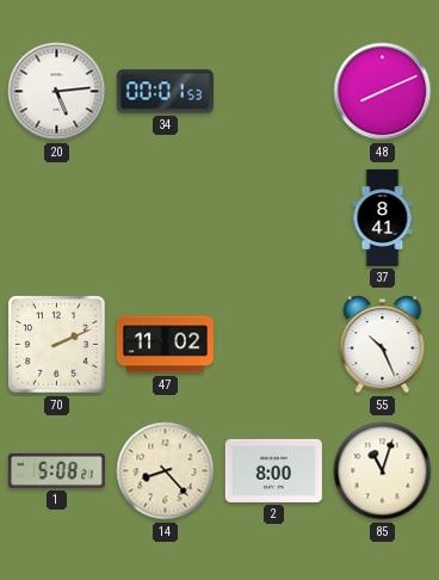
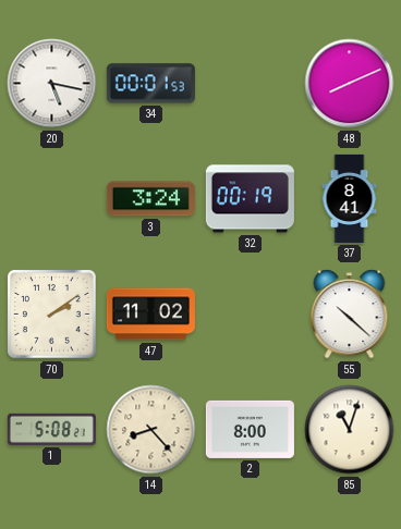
20: 5:14 -> 5:17
3: none -> 3:24
32: none -> 00:19
70: 2:11 -> 2:09
55: 10:26 -> 10:22
